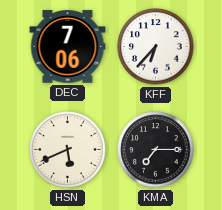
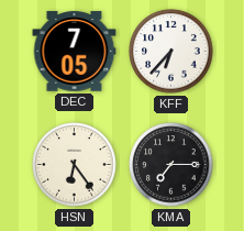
DEC: 7:06 -> 7:05
HSN: 5:41 -> 6:24
